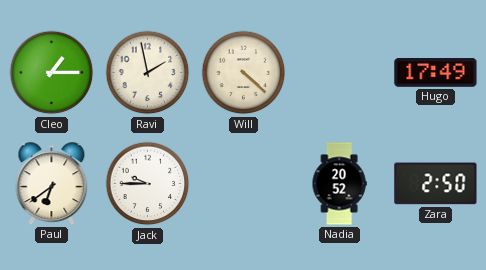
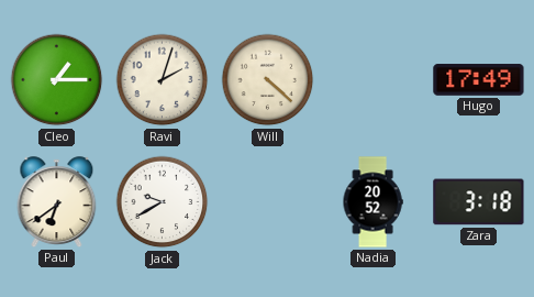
Ravi: 1:58 -> 2:03
Jack: 9:45 -> 9:40
Zara: 2:50 -> 3:18
